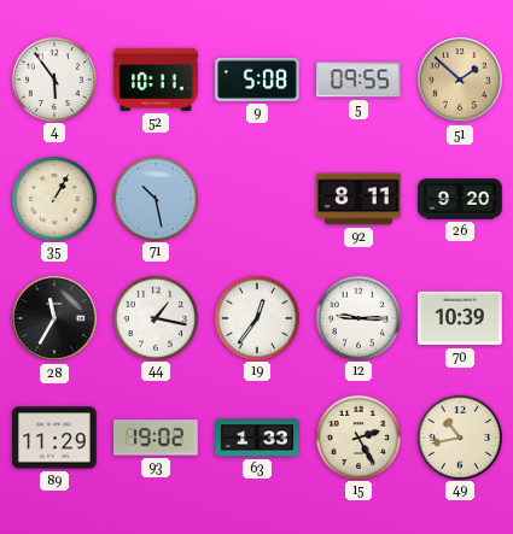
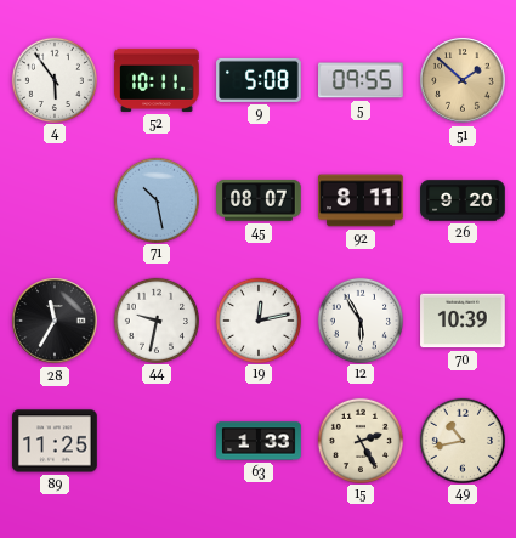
35: 1:05 -> none
45: none -> 08:07
44: 1:17 -> 9:32
19: 12:36 -> 12:13
12: 9:15 -> 5:55
89: 11:29 -> 11:25
93: 19:02 -> none
